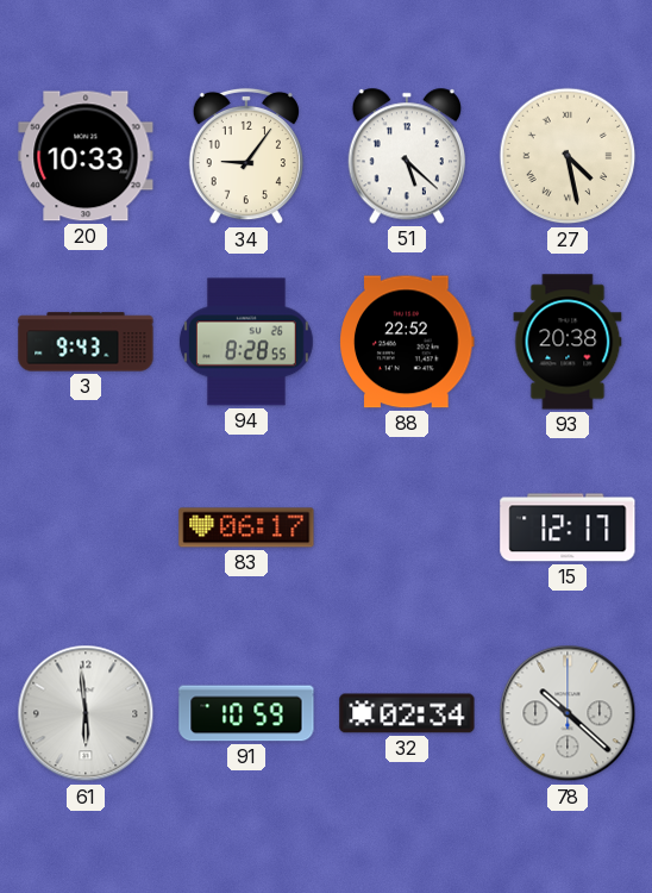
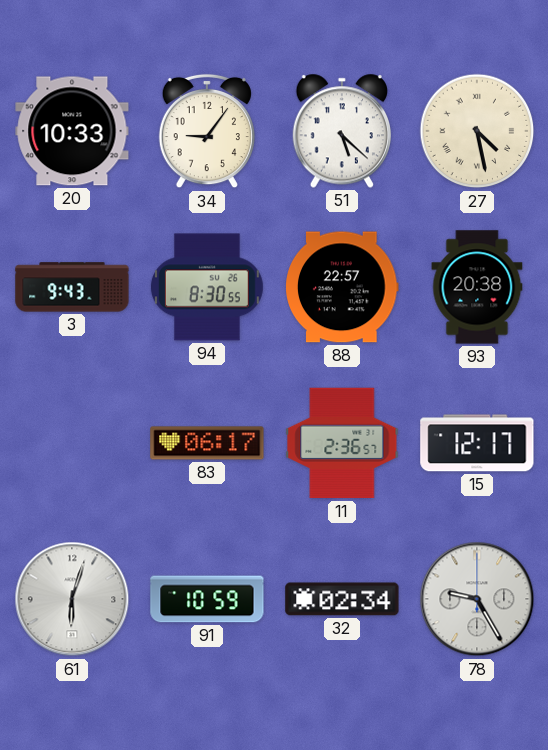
94: 8:28 -> 8:30
88: 22:52 -> 22:57
11: none -> 2:36
61: 5:59 -> 6:03
78: 10:22 -> 9:25
